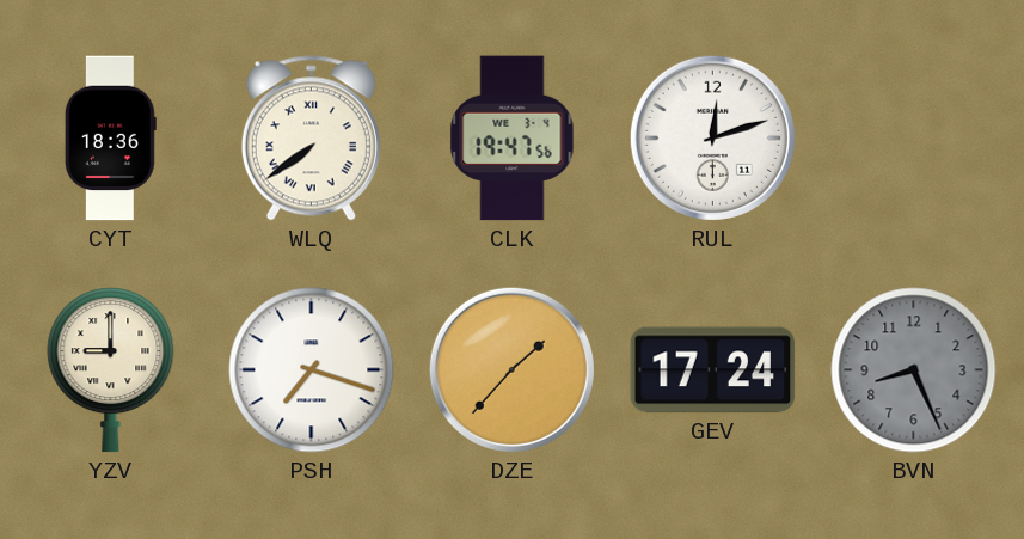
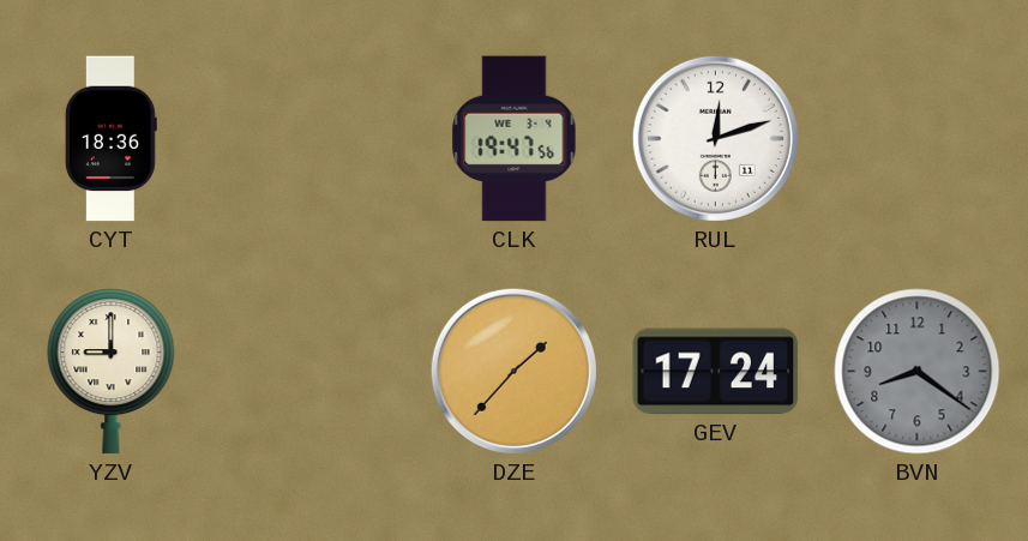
WLQ: 7:39 -> none
PSH: 7:18 -> none
BVN: 8:26 -> 8:21
